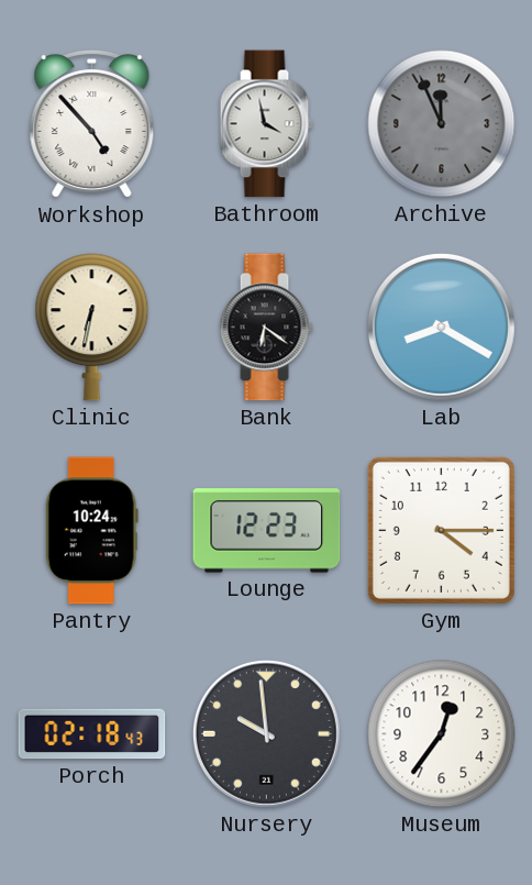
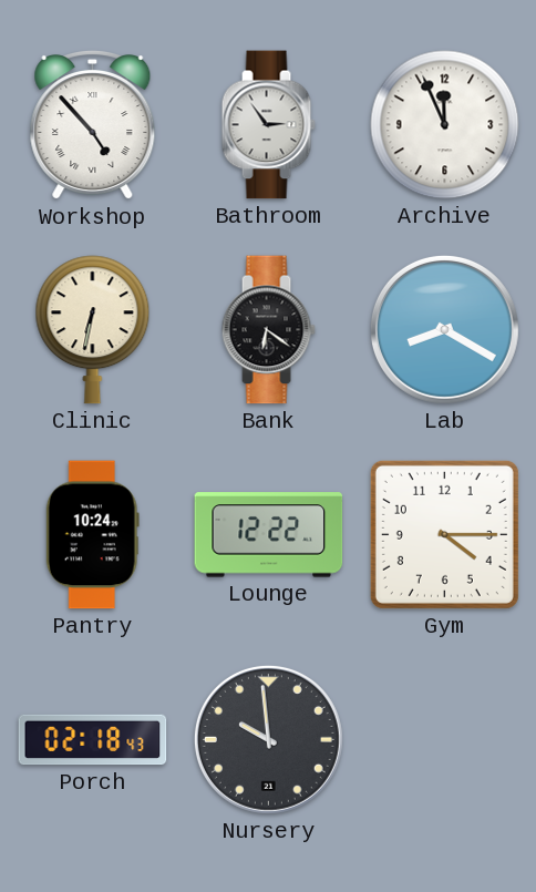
Bathroom: 3:58 -> 2:54
Archive dial: grey -> white
Lounge: 12:23 -> 12:22
Museum: 12:36 -> none
